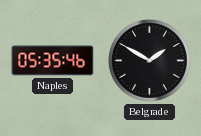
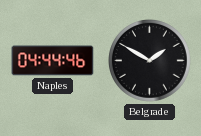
Naples: 05:35 -> 04:44
